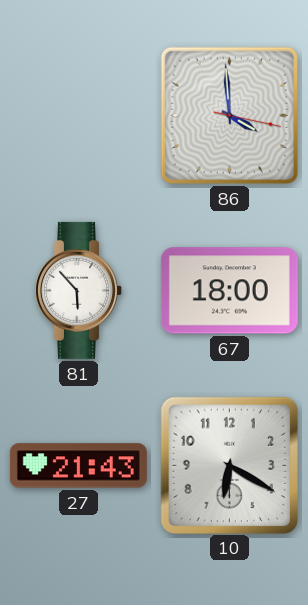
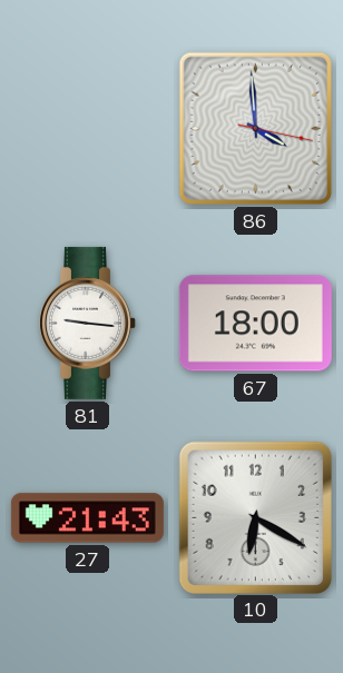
81: 5:53 -> 9:16
